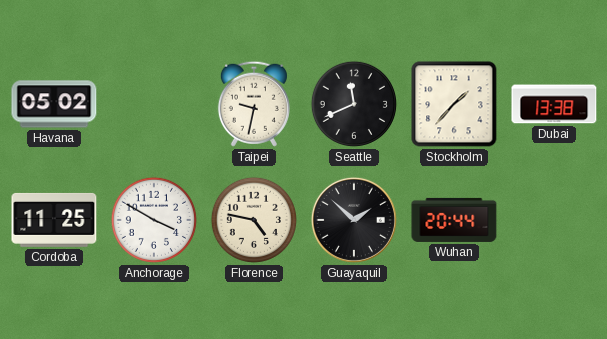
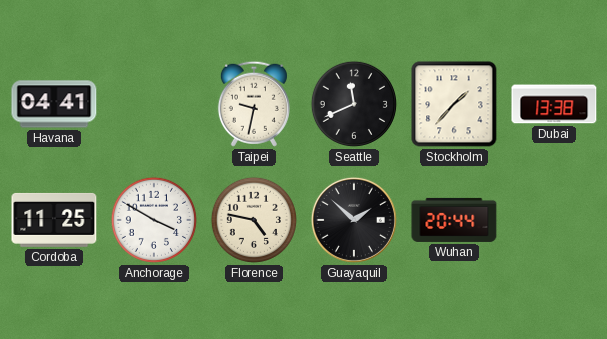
Havana: 05:02 -> 04:41
